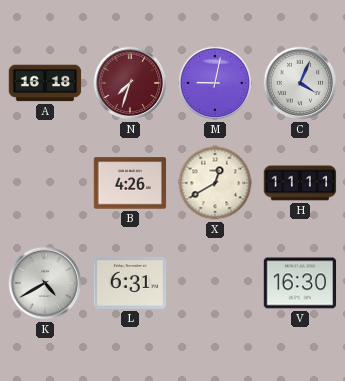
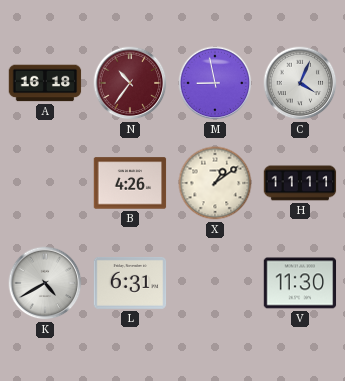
N: 7:33 -> 10:36
M: 9:02 -> 8:58
X: 12:40 -> 1:09
V: 16:30 -> 11:30
